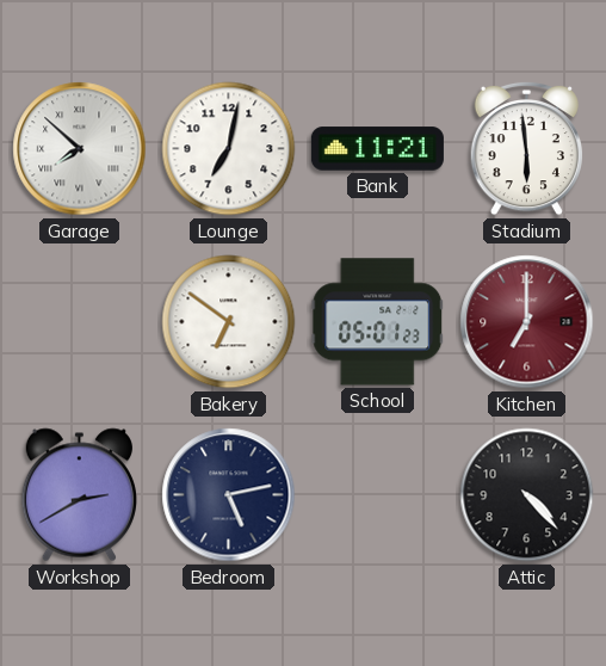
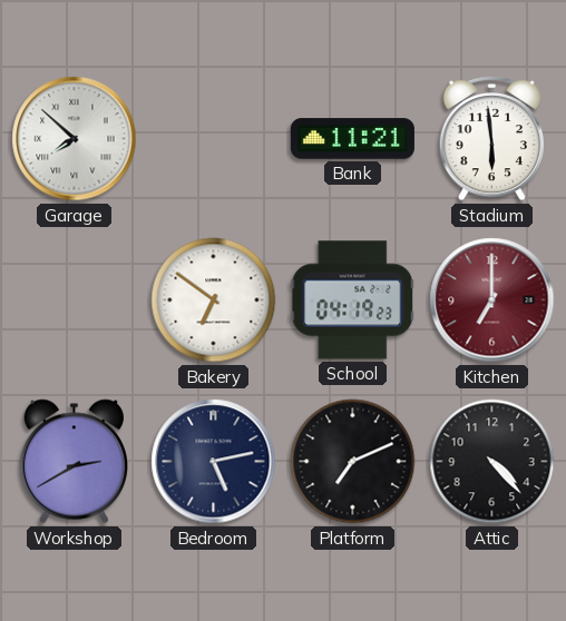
Lounge: 7:02 -> none
School: 05:01 -> 04:19
Platform: none -> 7:11
